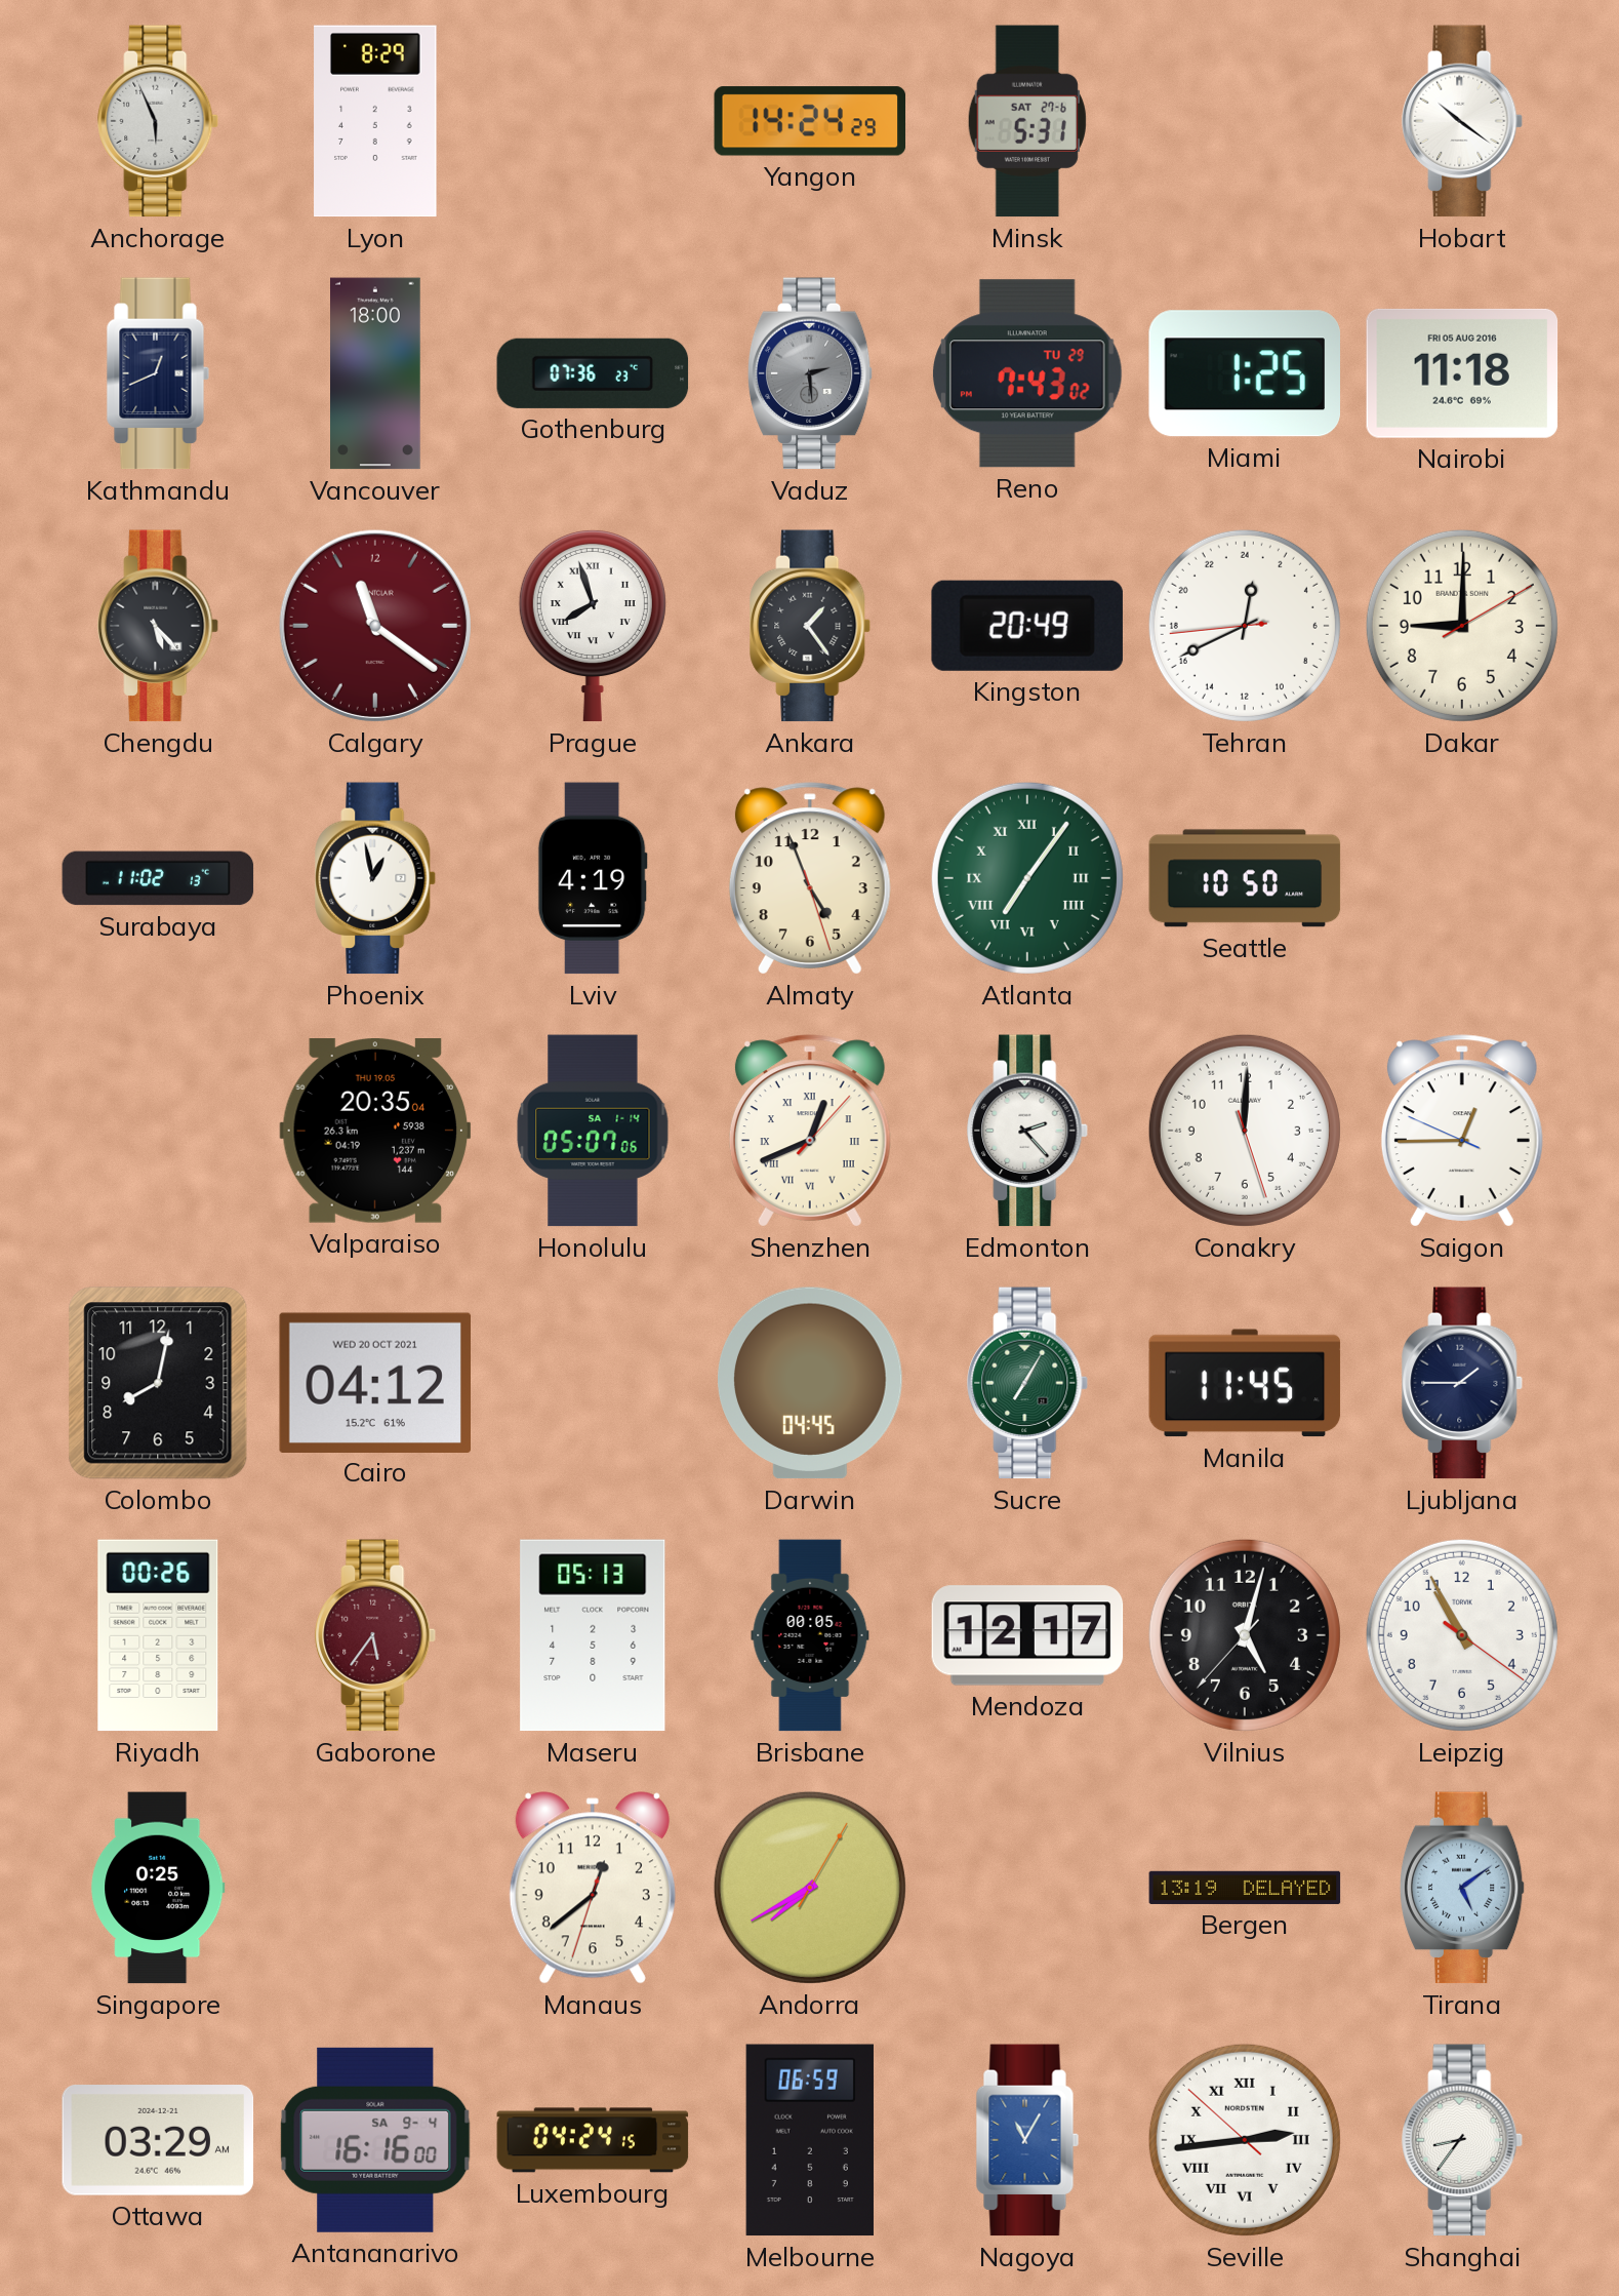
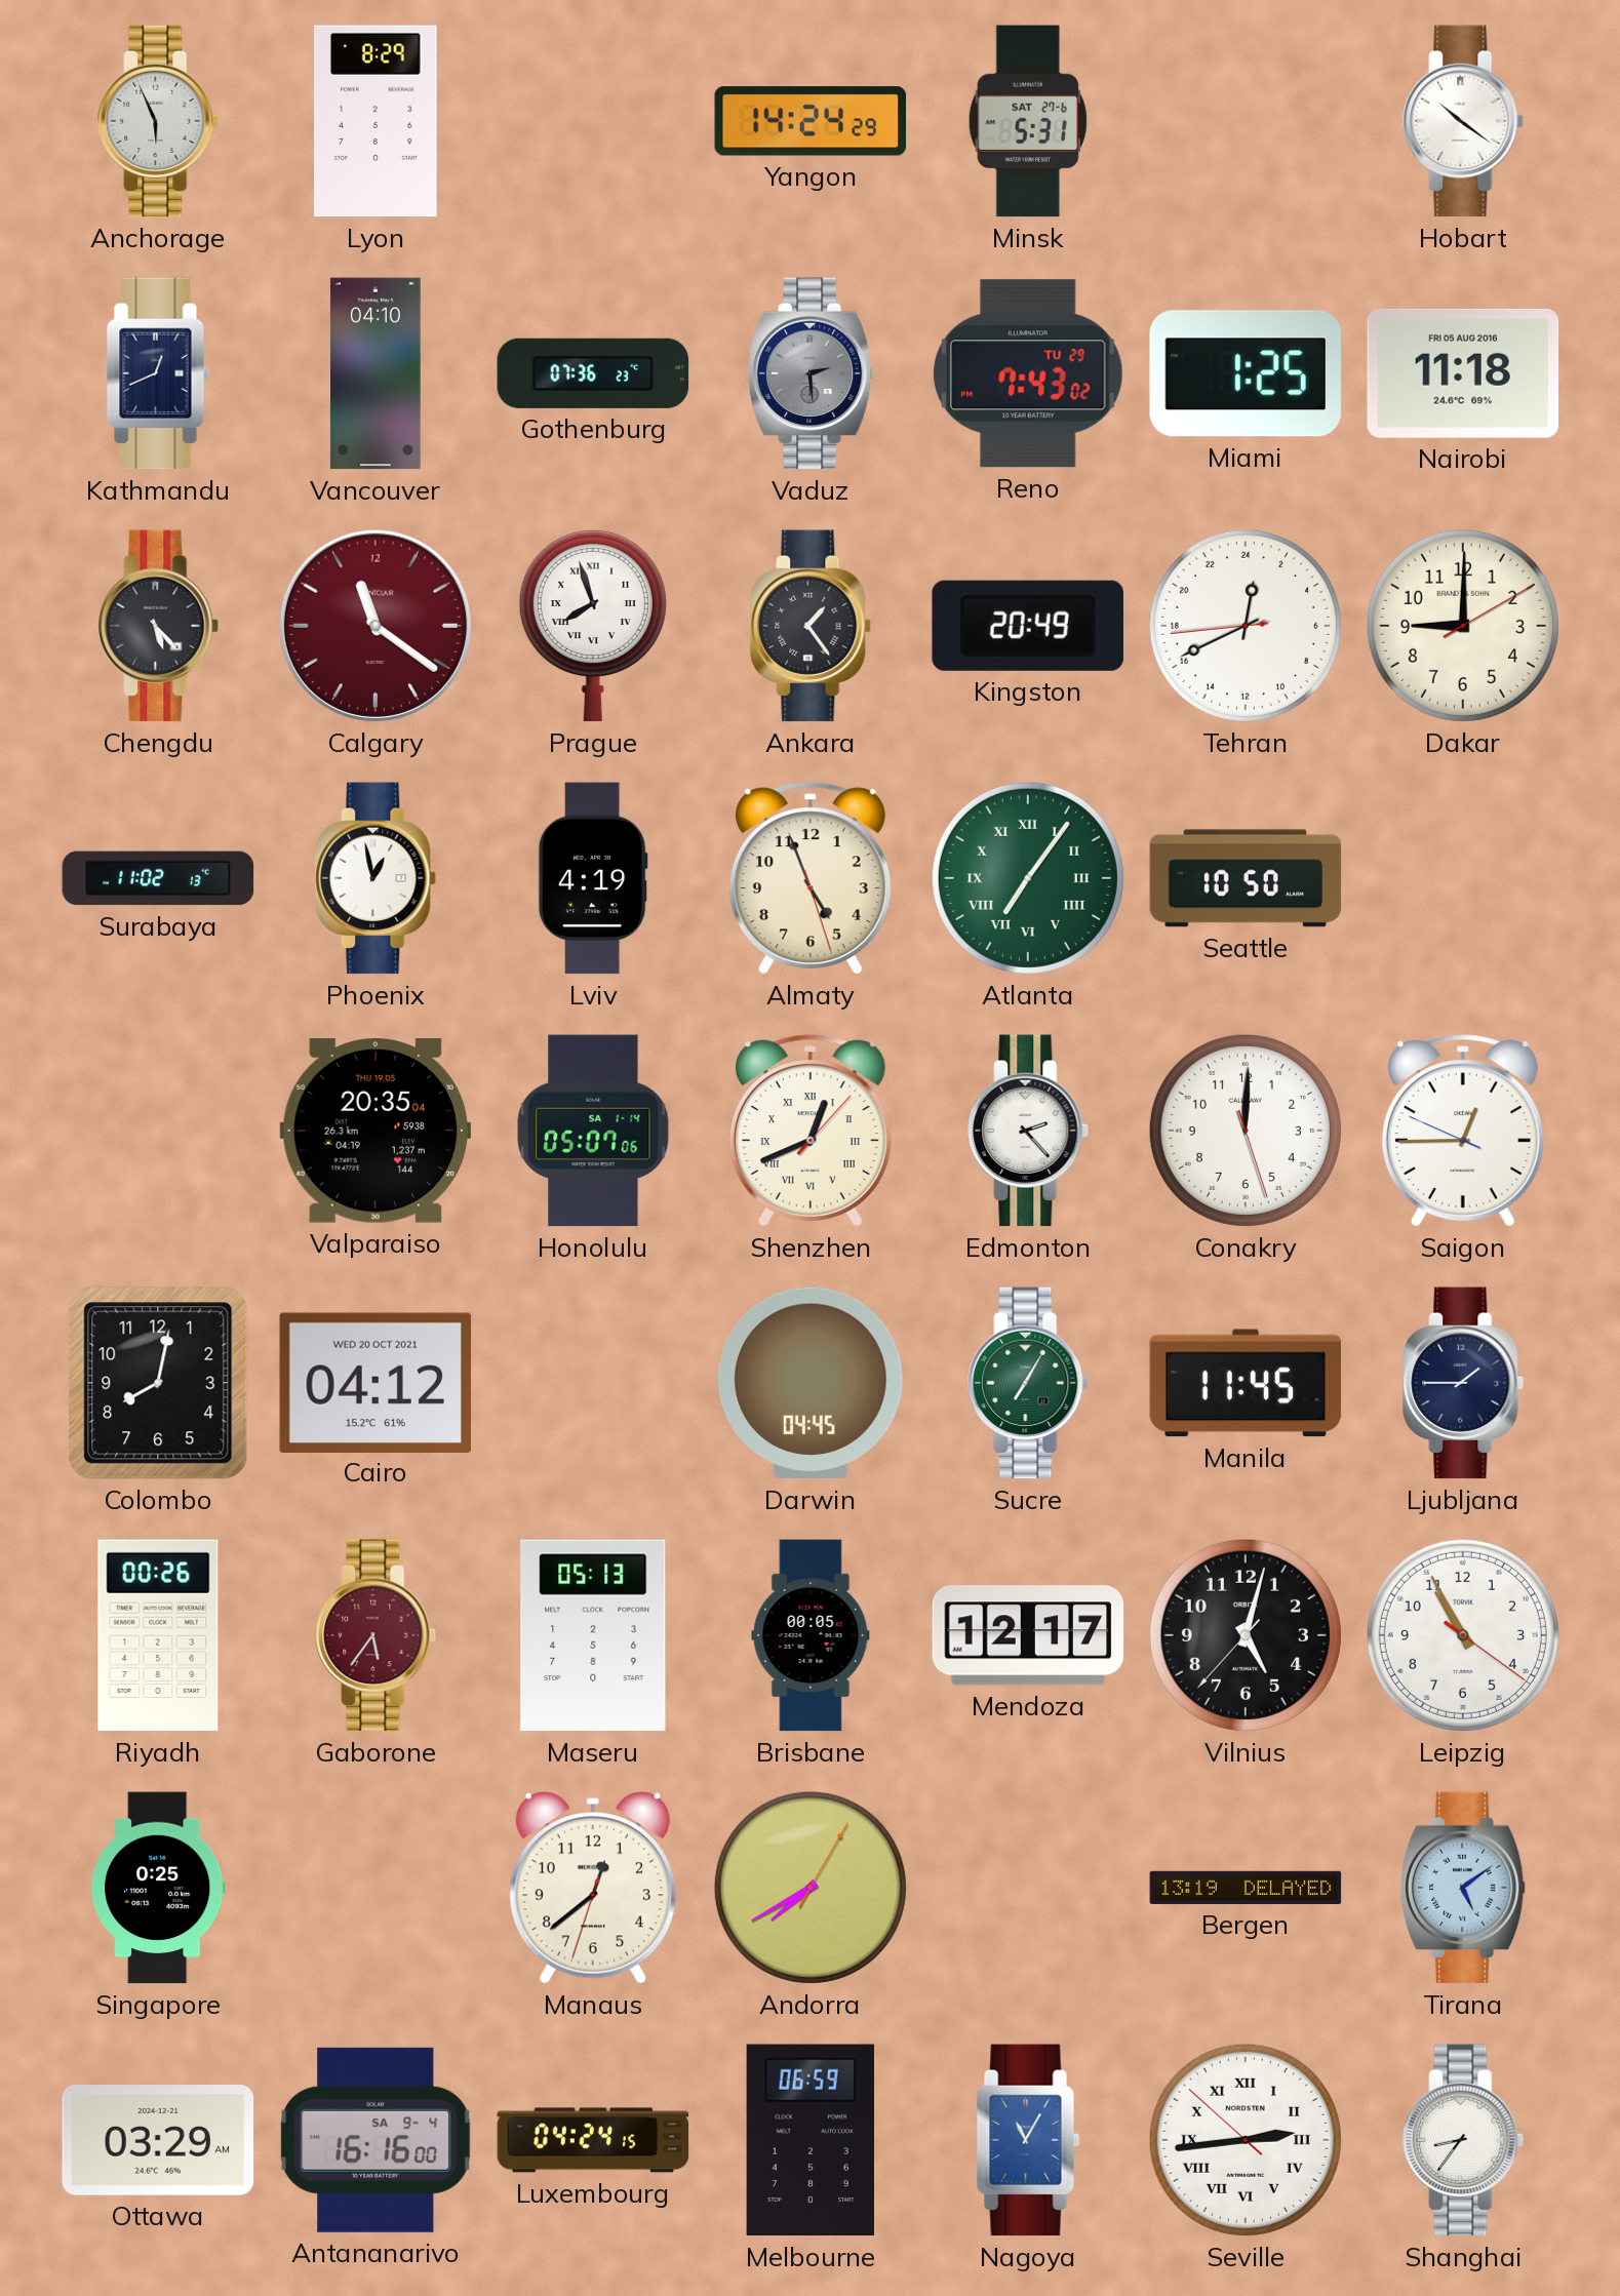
Vancouver: 18:00 -> 04:10
